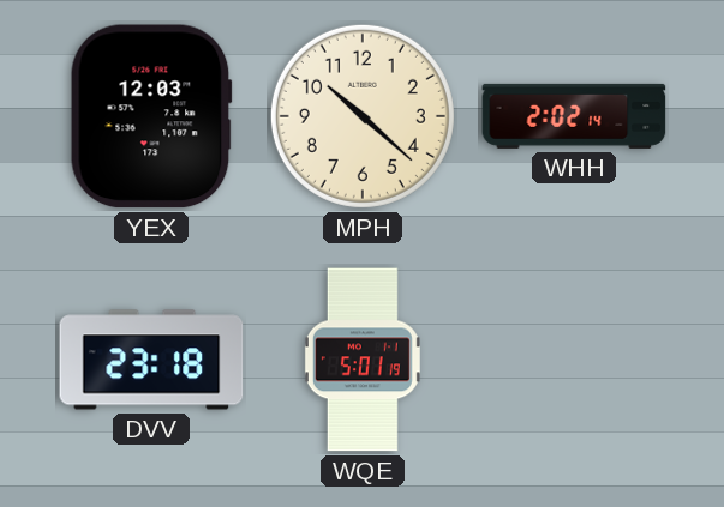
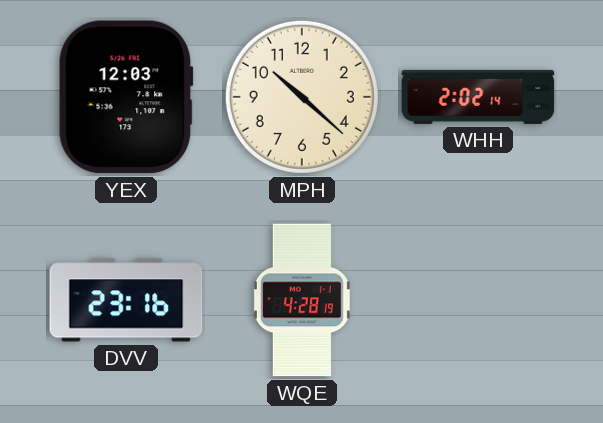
DVV: 23:18 -> 23:16
WQE: 5:01 -> 4:28
